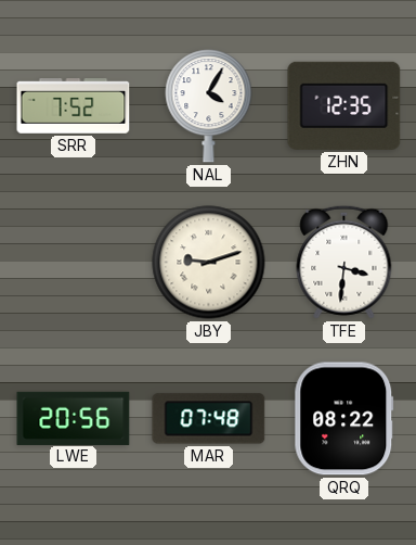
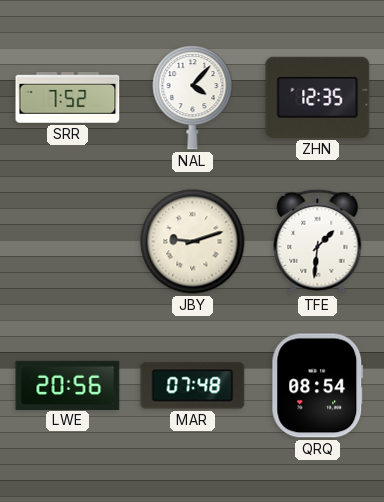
NAL: 4:05 -> 4:07
TFE: 3:31 -> 1:31
QRQ: 08:22 -> 08:54
